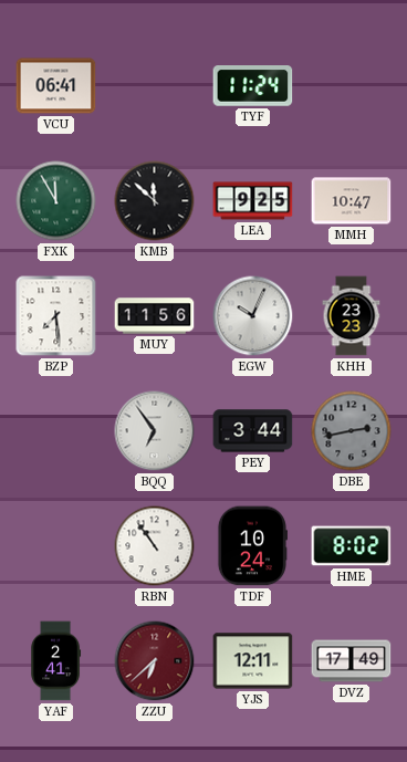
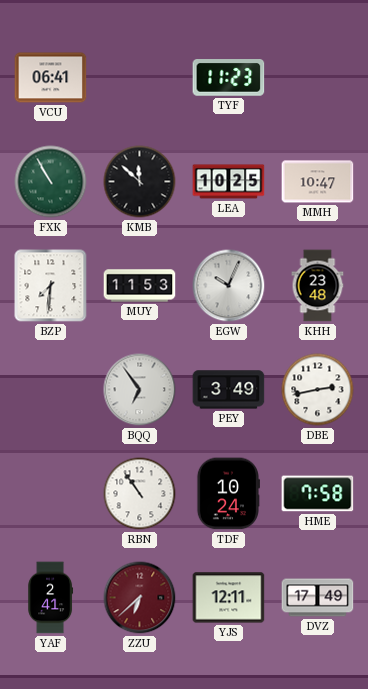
TYF: 11:24 -> 11:23
FXK: 11:55 -> 10:55
LEA: 9:25 -> 10:25
BZP: 7:29 -> 7:31
MUY: 11:56 -> 11:53
KHH: 23:23 -> 23:48
PEY: 3:44 -> 3:49
DBE dial: grey -> white
HME: 8:02 -> 7:58
